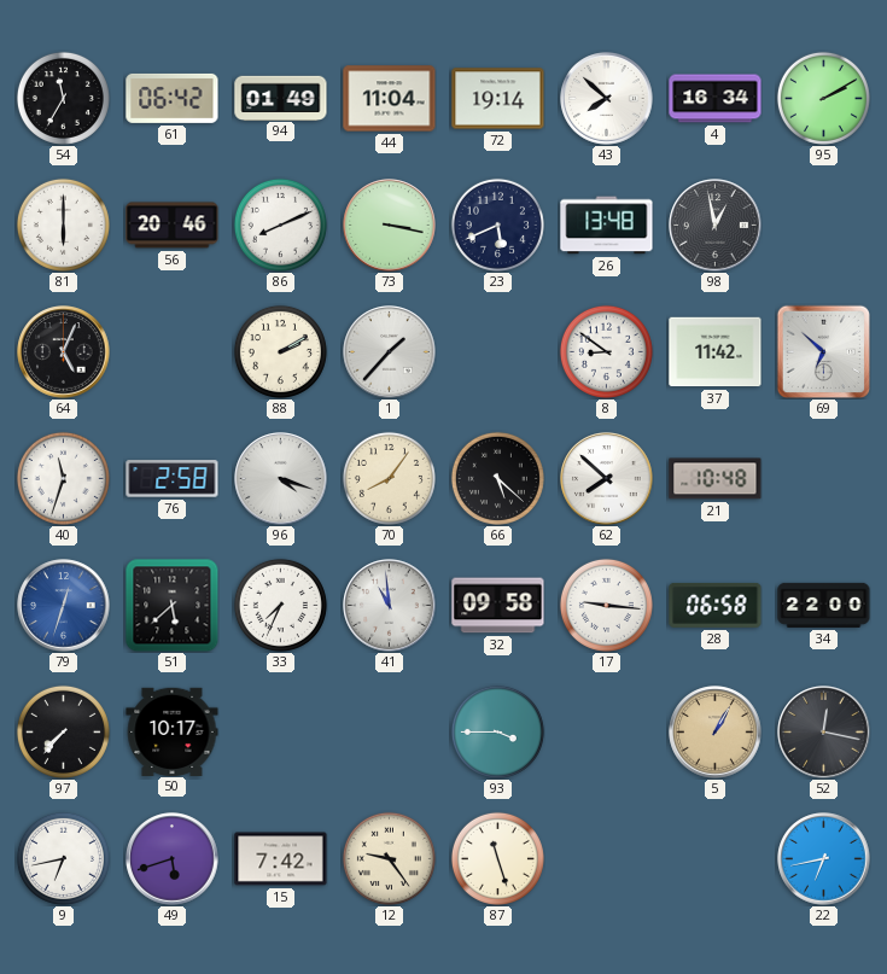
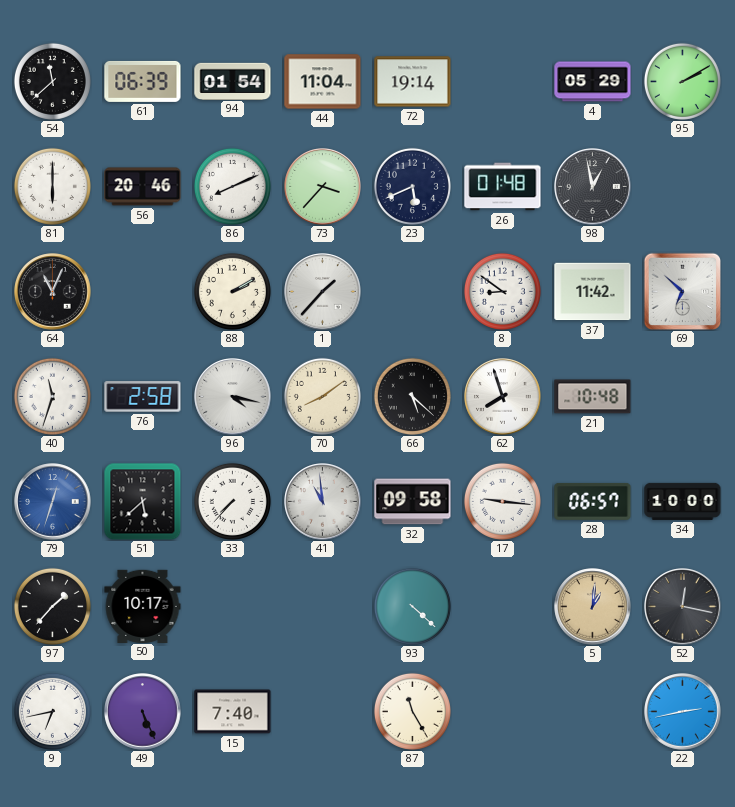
54: 11:35 -> 11:38
61: 06:42 -> 06:39
94: 01:49 -> 01:54
43: 7:52 -> none
4: 16:34 -> 05:29
73: 3:17 -> 3:37
26: 13:48 -> 01:48
64: 5:04 -> 11:04
96: 4:18 -> 4:17
70: 8:06 -> 8:09
62: 7:52 -> 7:57
33: 7:34 -> 7:37
28: 06:58 -> 06:57
34: 22:00 -> 10:00
97: 7:37 -> 1:37
93: 3:45 -> 4:22
5: 1:05 -> 1:01
49: 5:42 -> 5:26
15: 7:42 -> 7:40
12: 9:24 -> none
87: 11:27 -> 11:25
22: 6:43 -> 2:43
